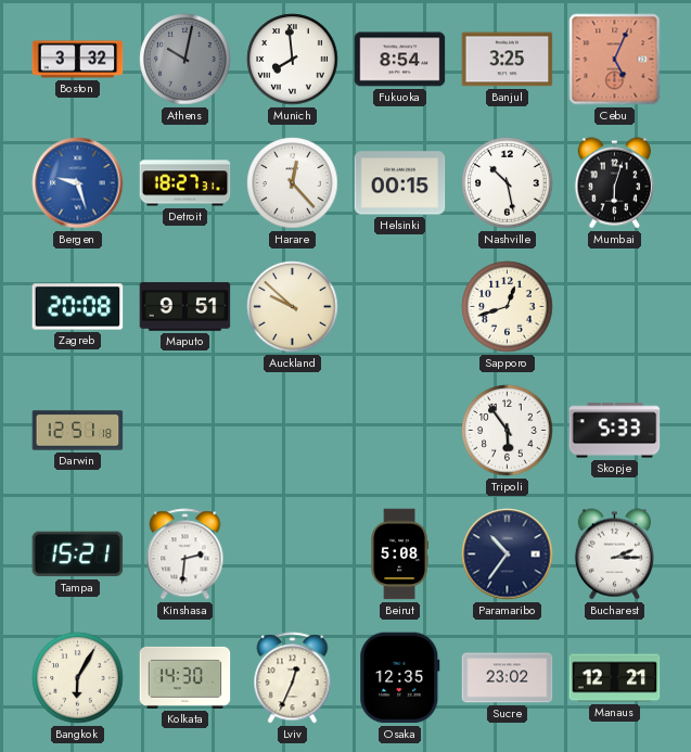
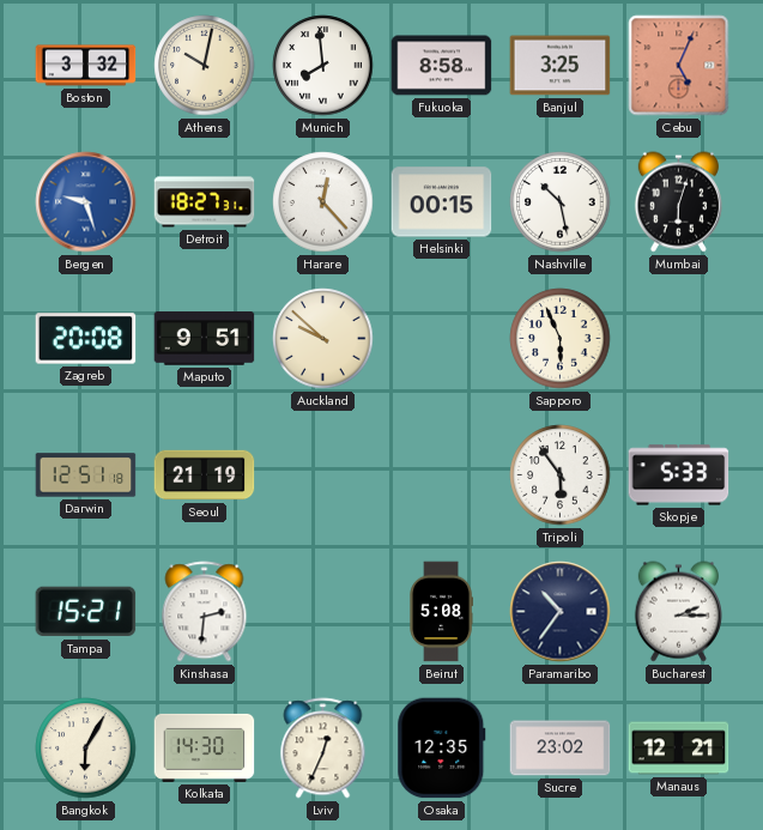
Athens dial: grey -> cream
Fukuoka: 8:54 -> 8:58
Sapporo: 12:42 -> 5:56
Seoul: none -> 21:19
